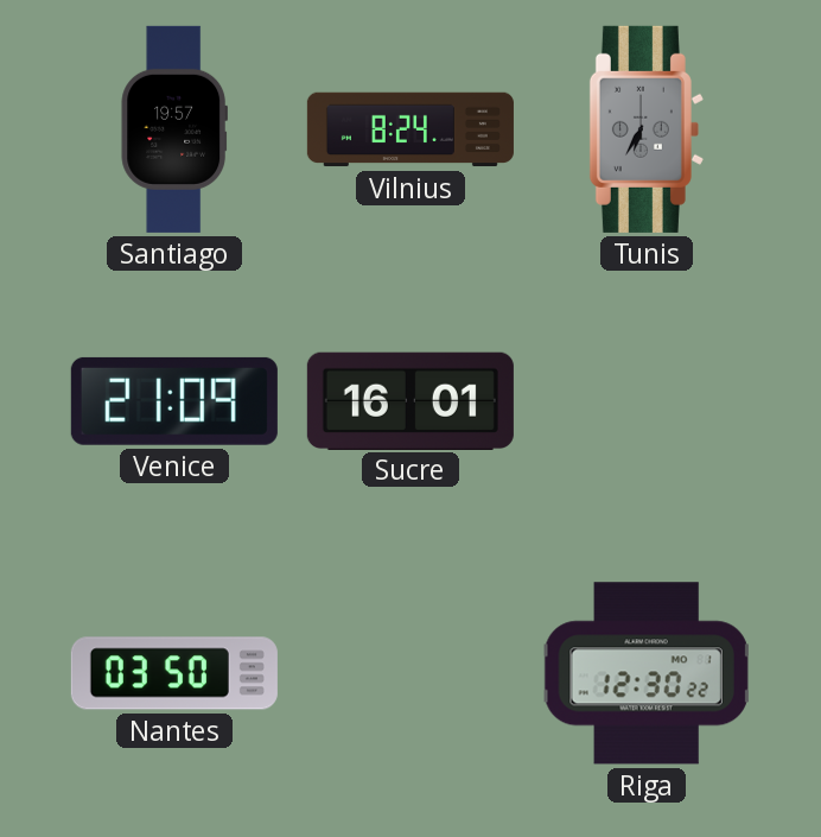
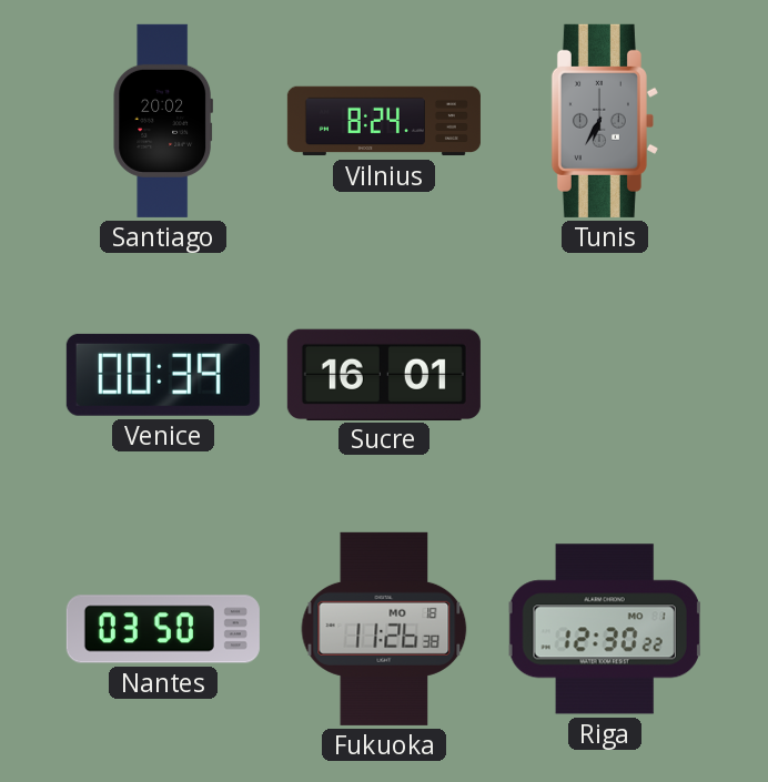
Santiago: 19:57 -> 20:02
Venice: 21:09 -> 00:39
Fukuoka: none -> 11:26
